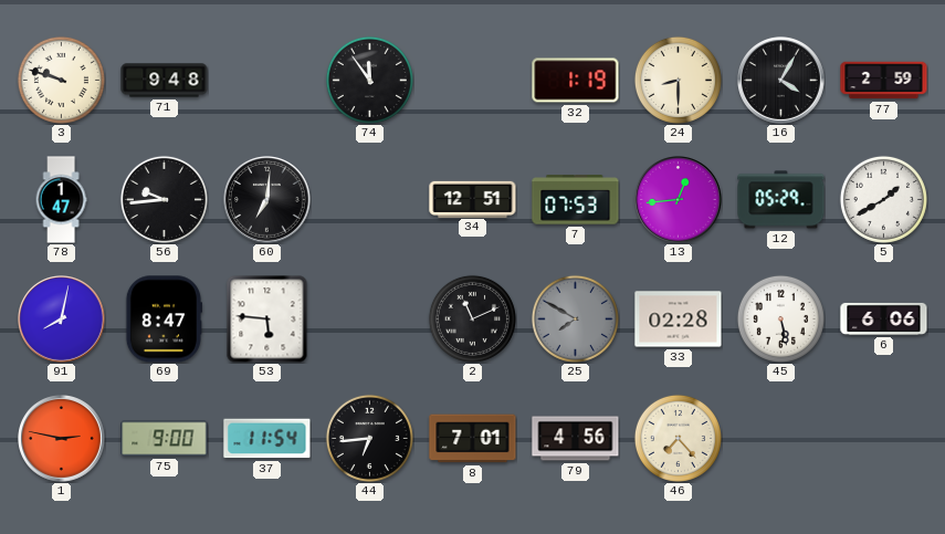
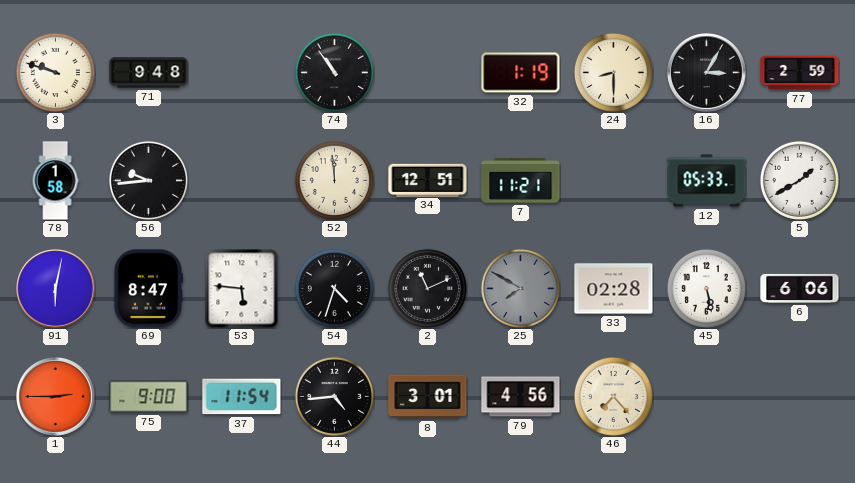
74: 11:54 -> 10:54
16: 4:05 -> 3:05
78: 1:47 -> 1:58
60: 7:01 -> none
52: none -> 11:59
7: 07:53 -> 11:21
13: 12:44 -> none
12: 05:29 -> 05:33
91: 8:02 -> 6:02
54: none -> 4:33
1: 2:47 -> 2:45
44: 6:44 -> 4:44
8: 7:01 -> 3:01
